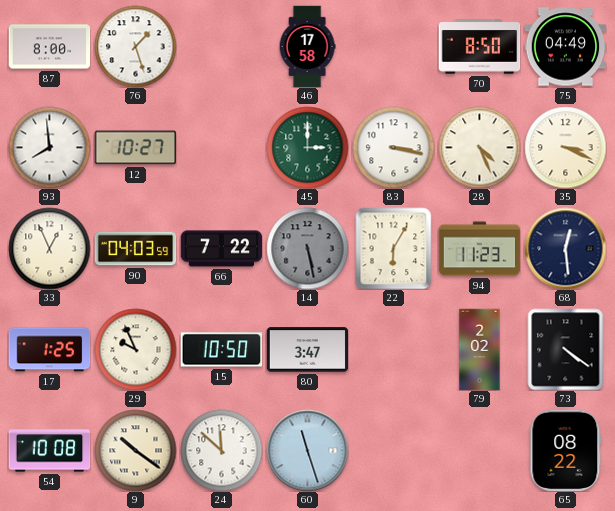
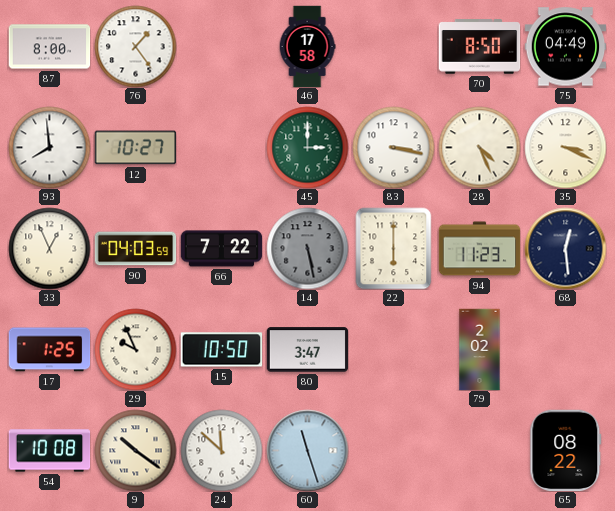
76: 1:27 -> 1:24
22: 6:05 -> 6:00
73: 4:21 -> none
